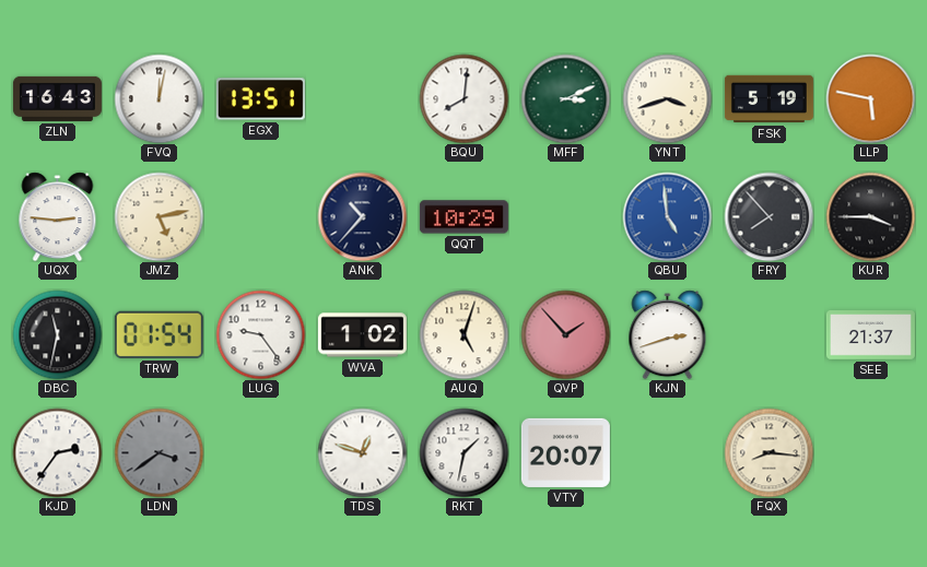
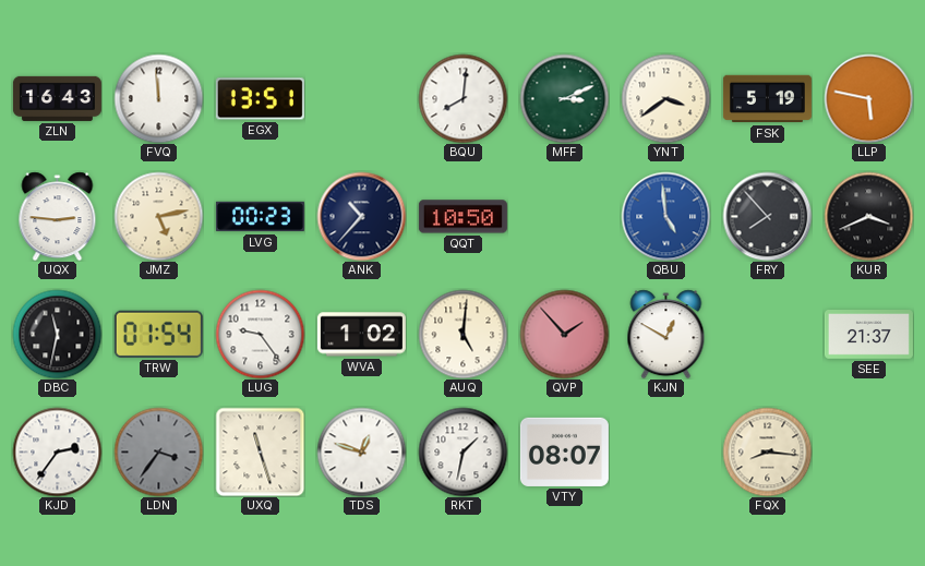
FVQ: 12:02 -> 11:59
YNT: 3:42 -> 3:39
LVG: none -> 00:23
QQT: 10:29 -> 10:50
KUR: 3:45 -> 3:41
AUQ: 5:03 -> 5:01
KJN: 2:42 -> 12:50
LDN: 3:39 -> 3:36
UXQ: none -> 11:27
VTY: 20:07 -> 08:07
